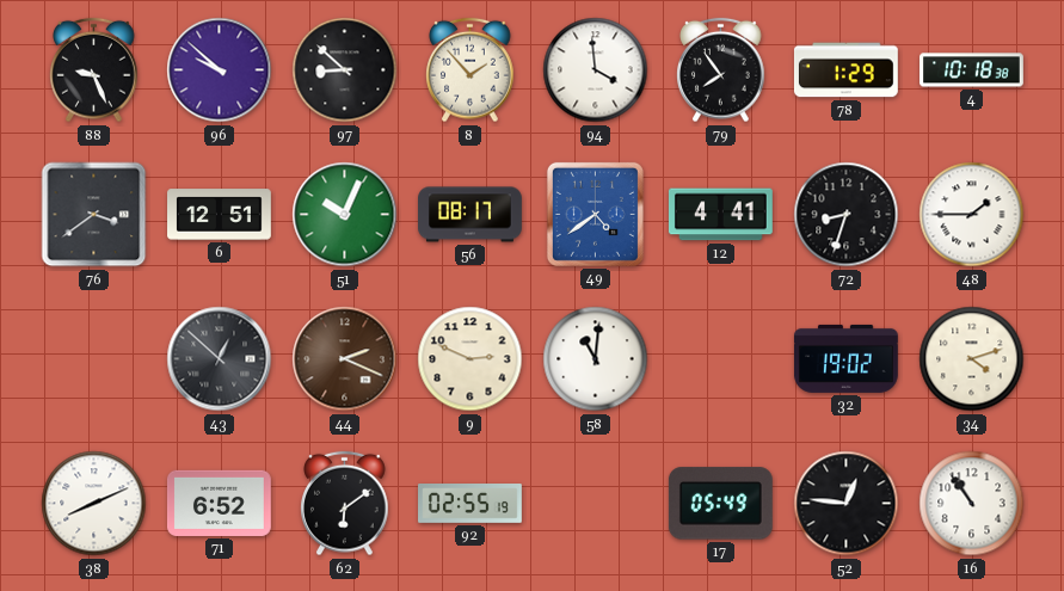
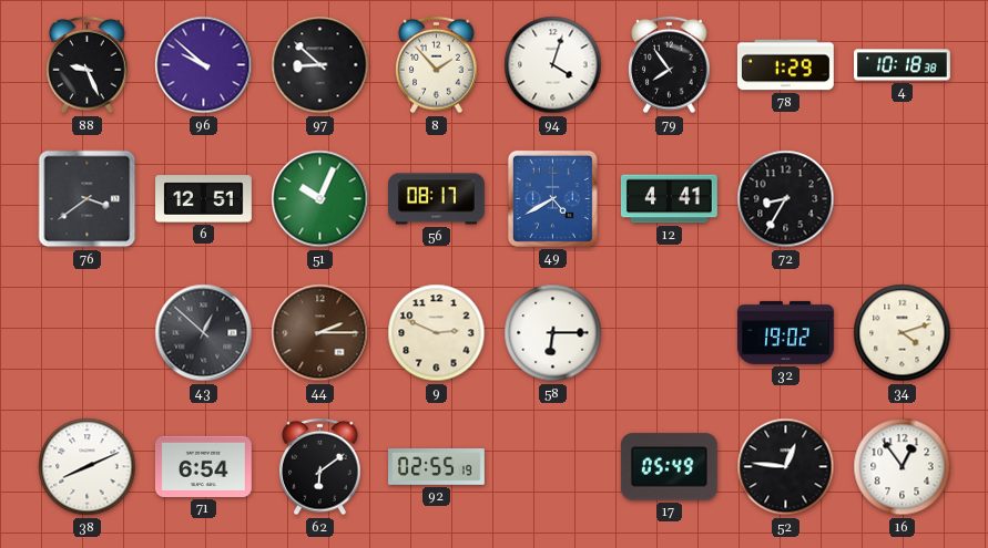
94: 3:59 -> 4:03
49: 4:39 -> 4:40
72: 8:33 -> 8:35
48: 1:45 -> none
44: 2:19 -> 2:15
58: 11:01 -> 6:15
71: 6:52 -> 6:54
16: 10:54 -> 12:54
